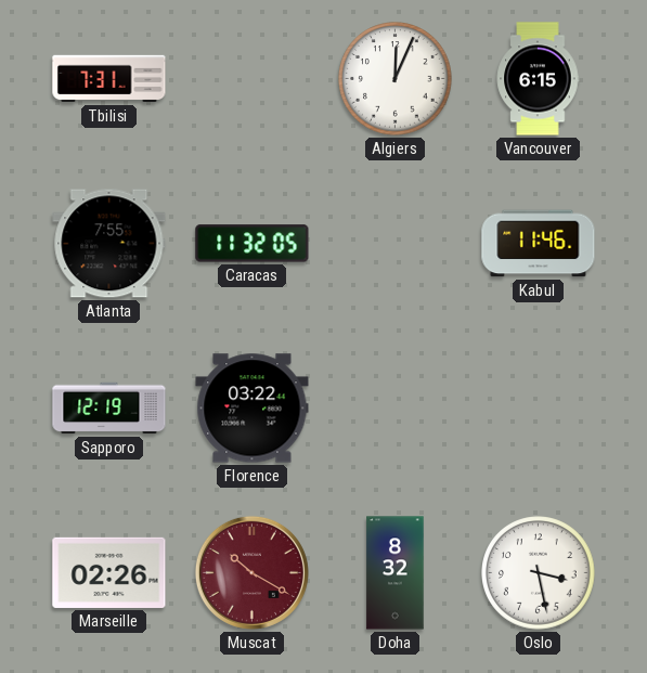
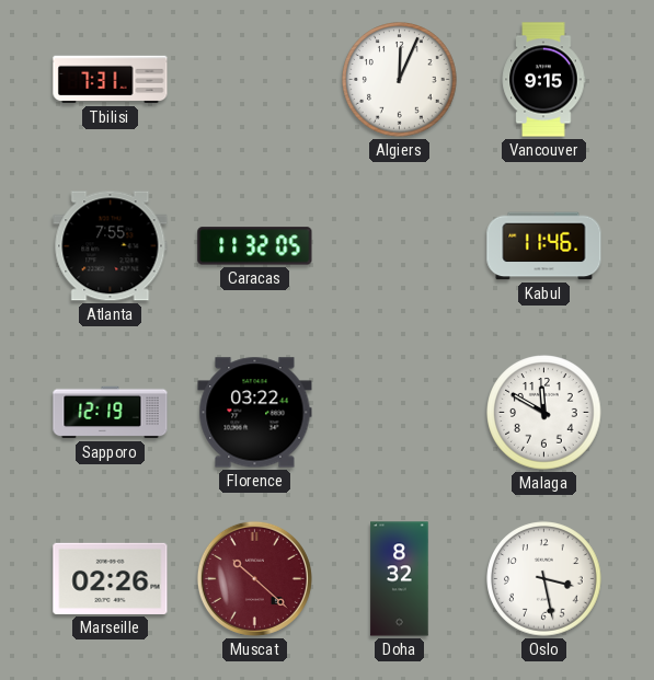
Vancouver: 6:15 -> 9:15
Malaga: none -> 11:50
Muscat: 10:20 -> 10:22
